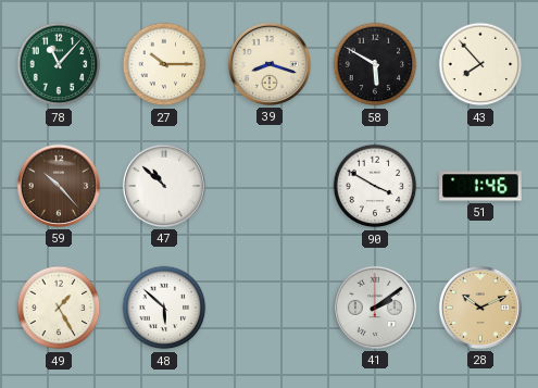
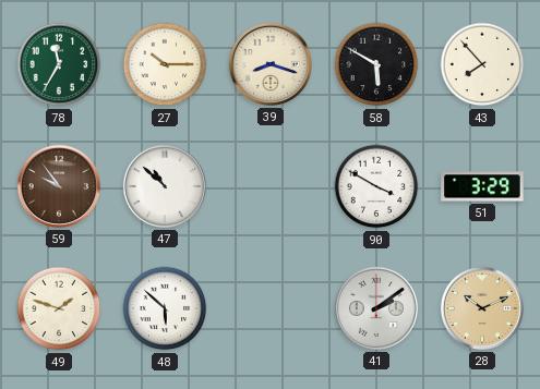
78: 11:07 -> 11:35
59: 10:23 -> 9:54
51: 1:46 -> 3:29
49: 1:25 -> 1:48
